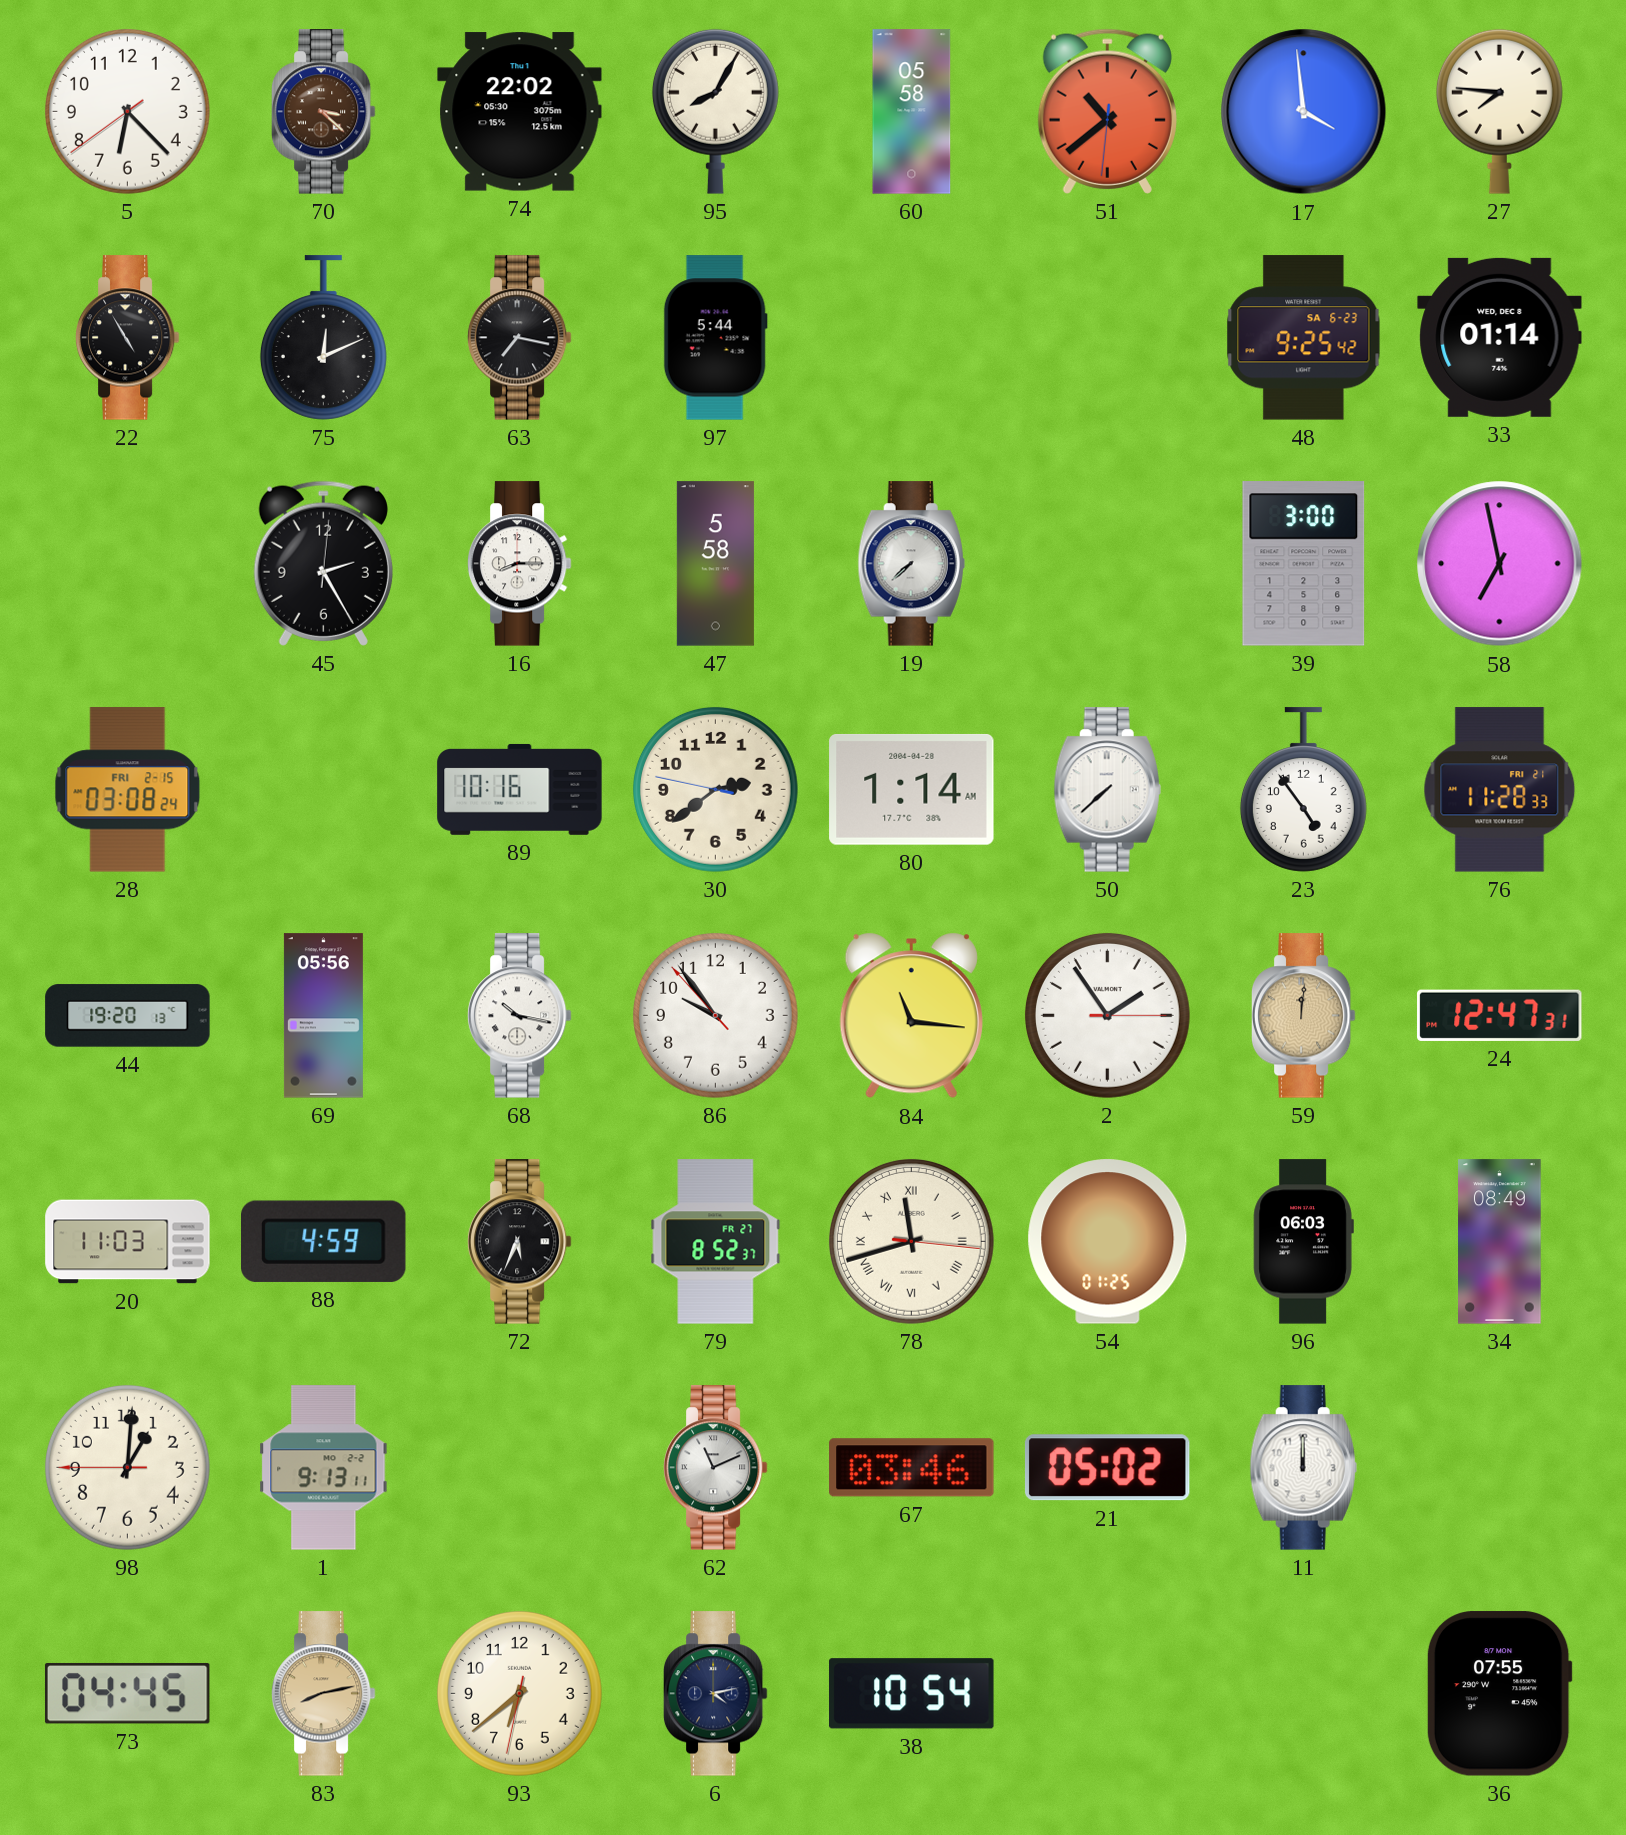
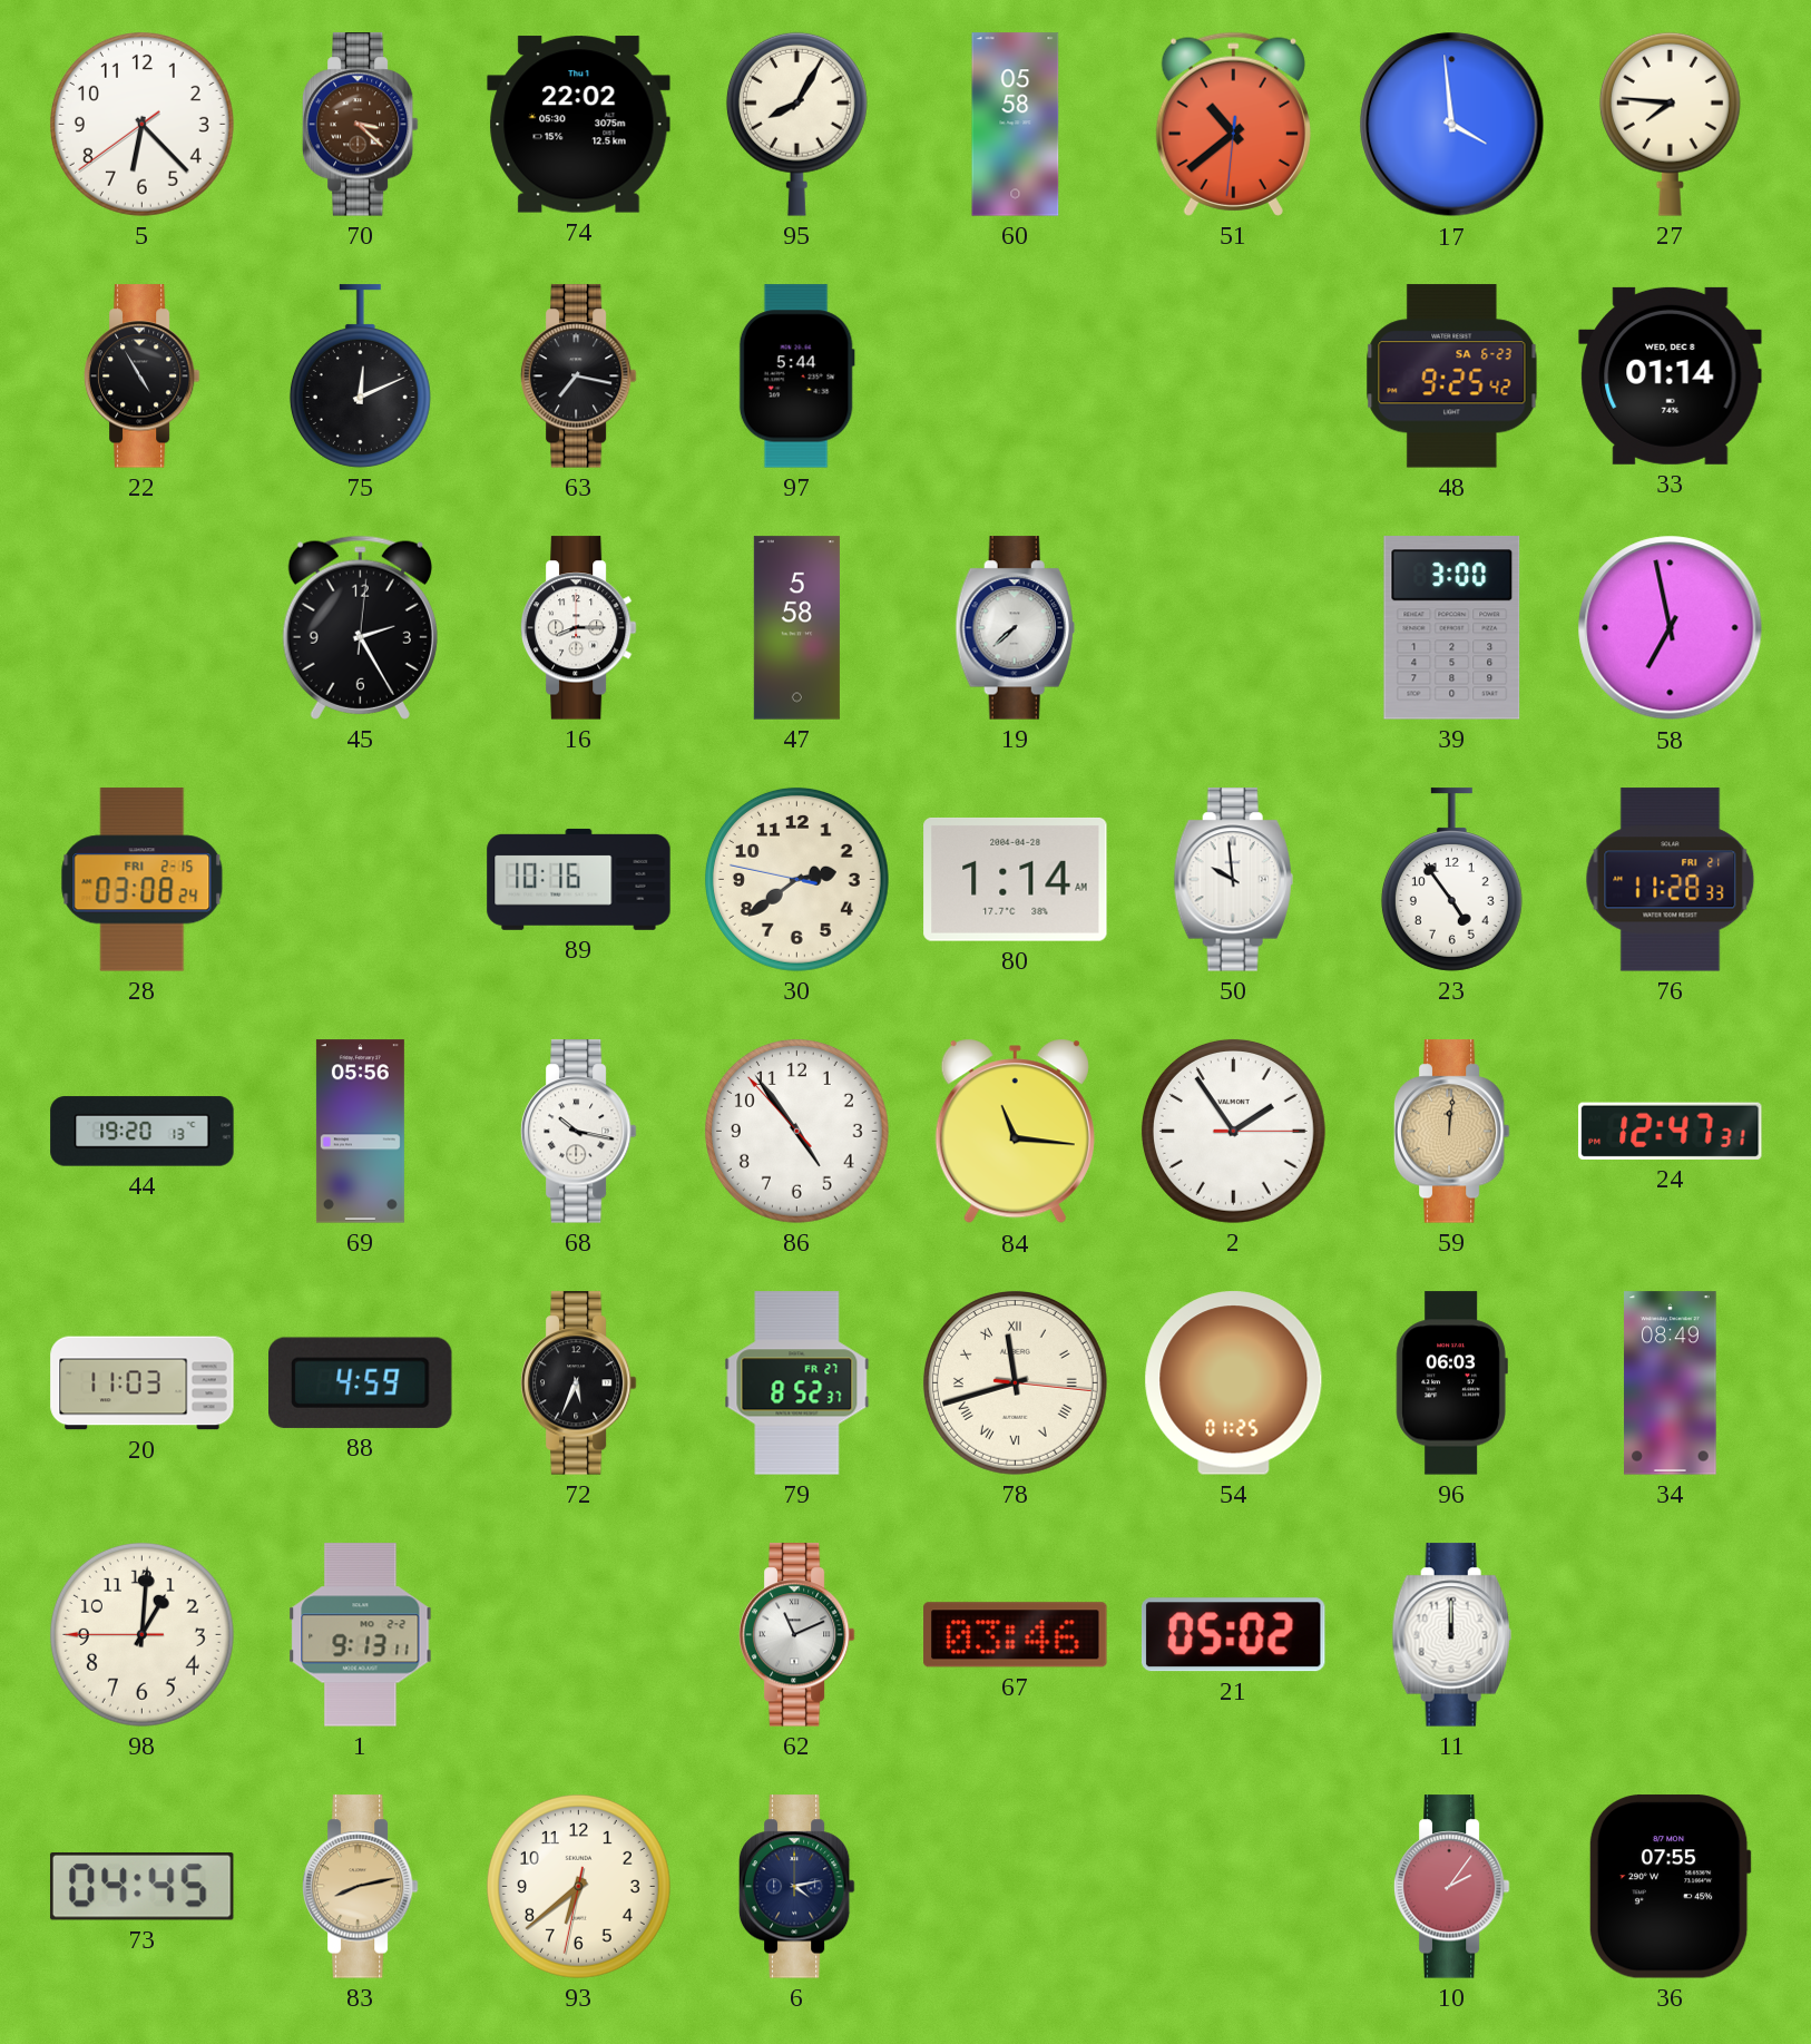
50: 7:38 -> 9:59
86: 9:53 -> 4:53
38: 10:54 -> none
10: none -> 2:06
